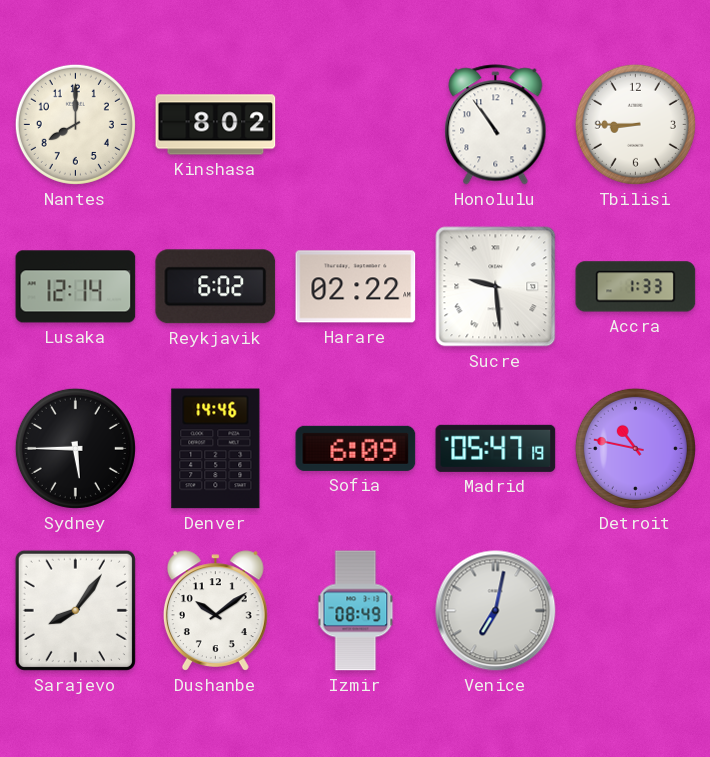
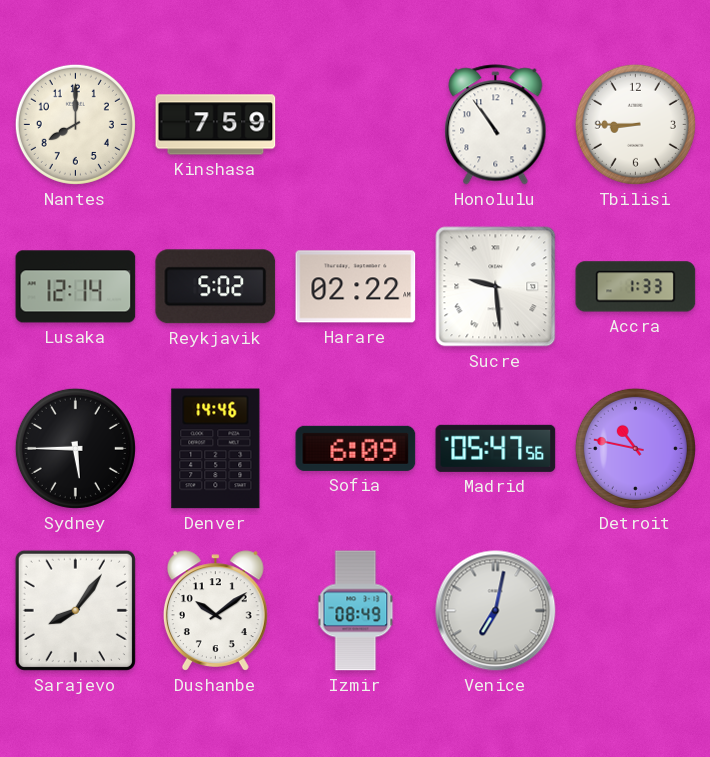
Kinshasa: 8:02 -> 7:59
Reykjavik: 6:02 -> 5:02
Madrid: 05:47:19 -> 05:47:56
